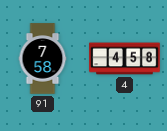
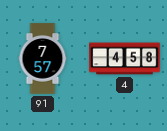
91: 7:58 -> 7:57
